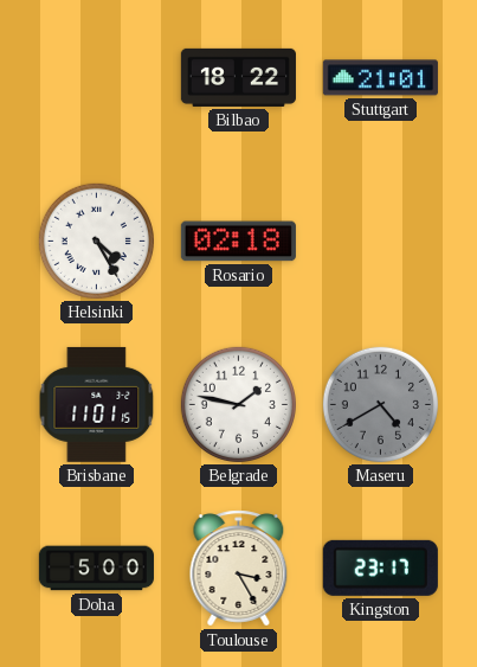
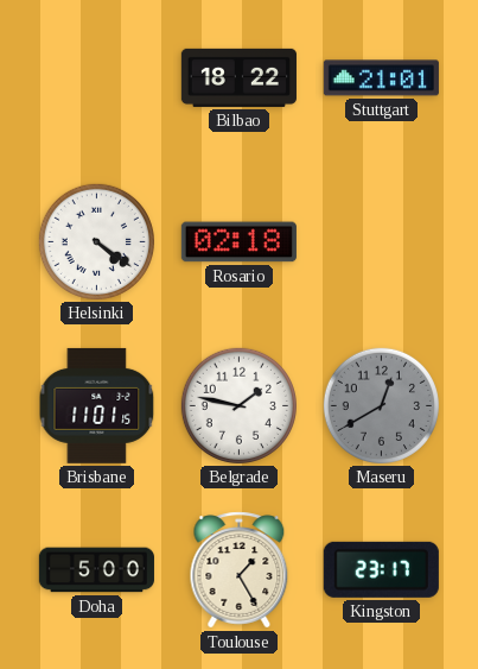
Helsinki: 4:25 -> 4:21
Maseru: 4:40 -> 12:40
Toulouse: 3:25 -> 1:25
